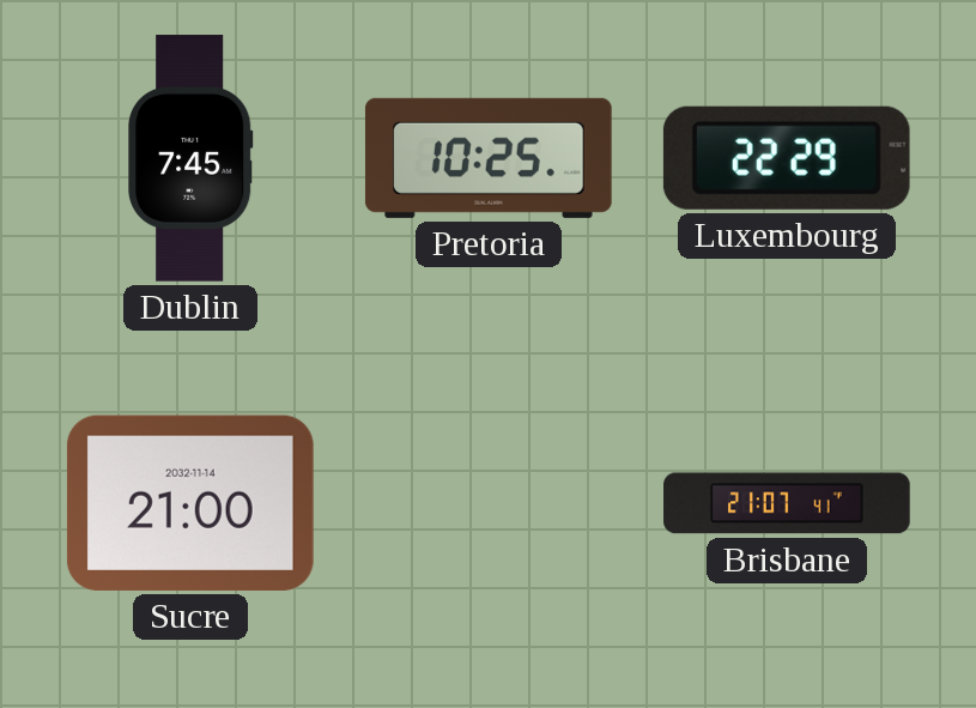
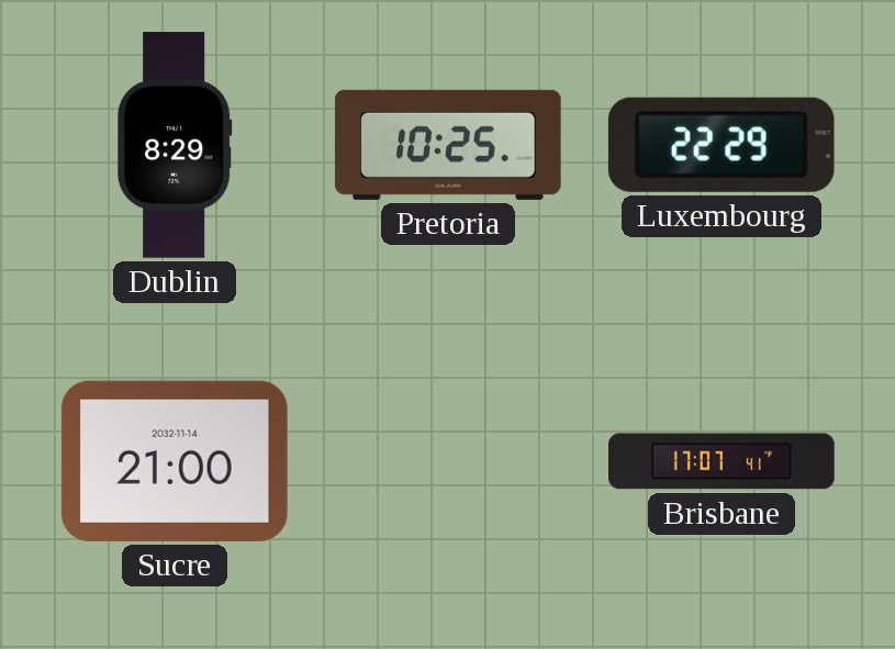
Dublin: 7:45 -> 8:29
Brisbane: 21:07 -> 17:07
